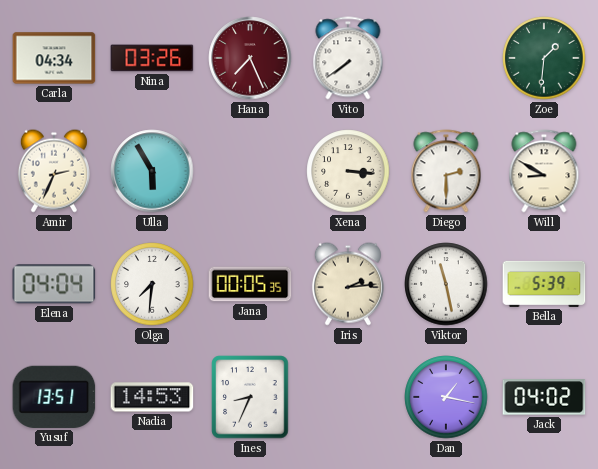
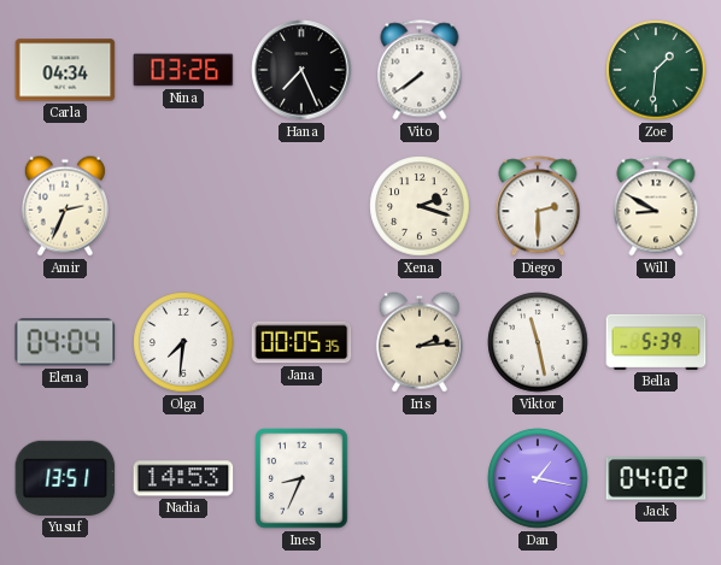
Hana dial: burgundy -> black
Ulla: 5:55 -> none
Xena: 3:16 -> 2:18
